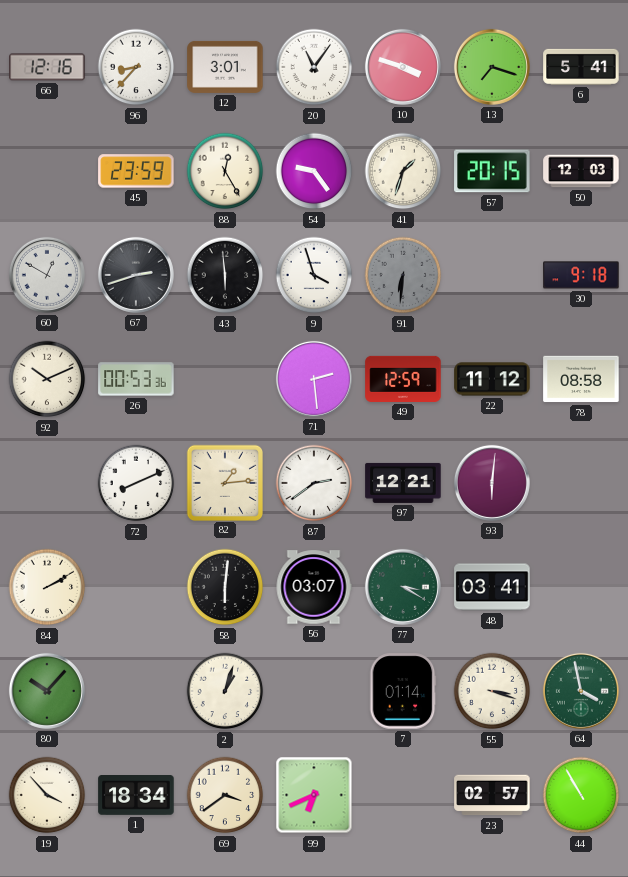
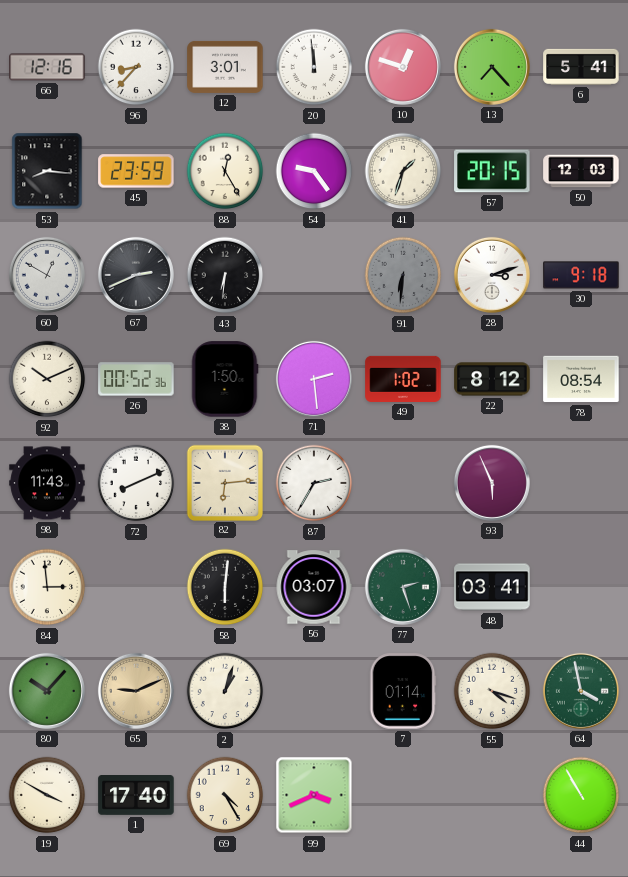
20: 11:06 -> 11:59
10: 3:48 -> 12:48
13: 7:18 -> 7:23
53: none -> 8:16
67: 2:42 -> 2:41
43: 5:59 -> 6:31
9: 3:57 -> none
28: none -> 3:12
26: 00:53 -> 00:52
38: none -> 1:50
49: 12:59 -> 1:02
22: 11:12 -> 8:12
78: 08:58 -> 08:54
98: none -> 11:43
82: 1:14 -> 6:14
87: 2:39 -> 2:35
97: 12:21 -> none
93: 6:01 -> 5:56
84: 2:10 -> 2:59
77: 3:20 -> 2:27
65: none -> 9:11
55: 3:18 -> 4:18
19: 3:53 -> 3:50
1: 18:34 -> 17:40
69: 3:39 -> 4:25
99: 6:41 -> 3:41
23: 02:57 -> none
